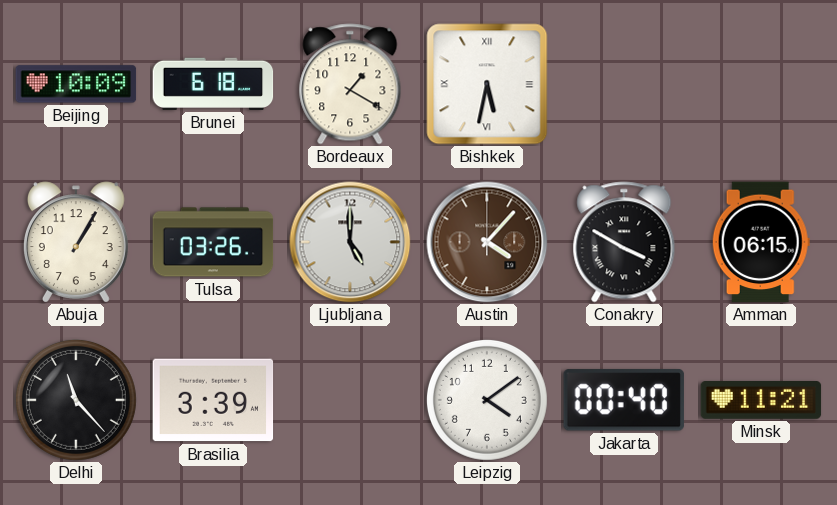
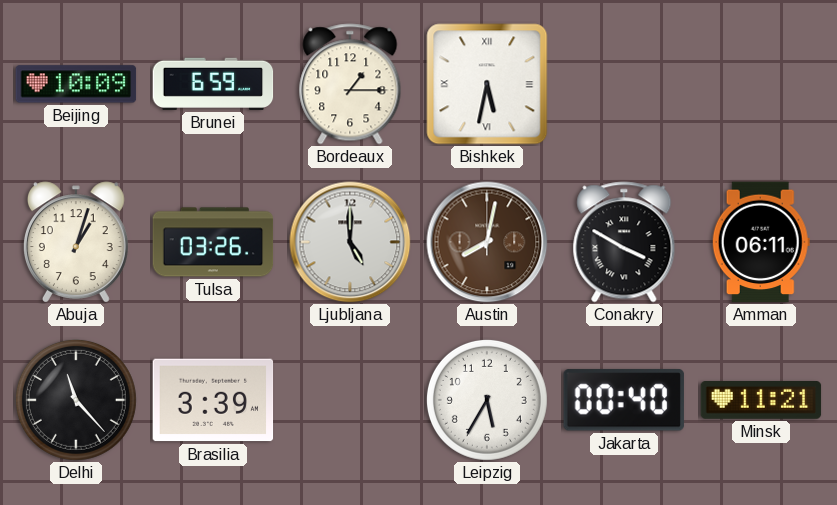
Brunei: 6:18 -> 6:59
Bordeaux: 1:20 -> 1:15
Abuja: 1:05 -> 1:03
Austin: 4:07 -> 8:02
Amman: 06:15 -> 06:11
Leipzig: 4:09 -> 5:35
